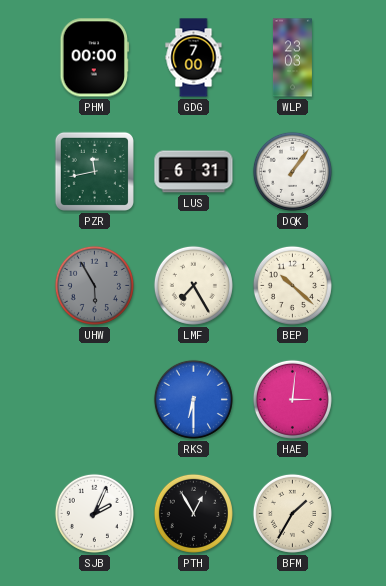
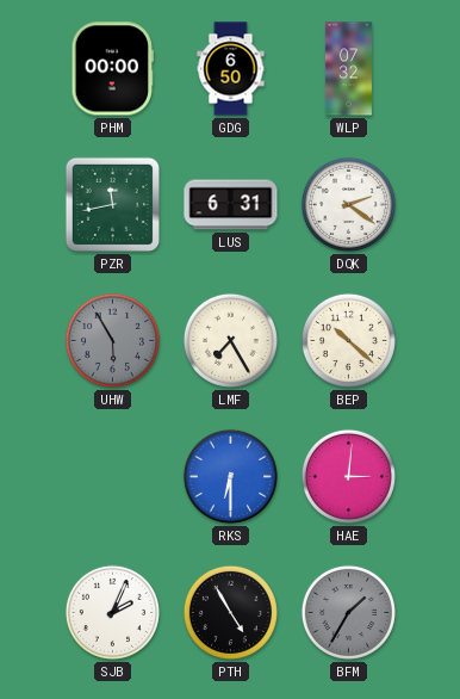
GDG: 7:00 -> 6:50
WLP: 23:03 -> 07:32
DQK: 1:06 -> 2:21
PTH: 12:55 -> 4:55
BFM dial: cream -> grey
